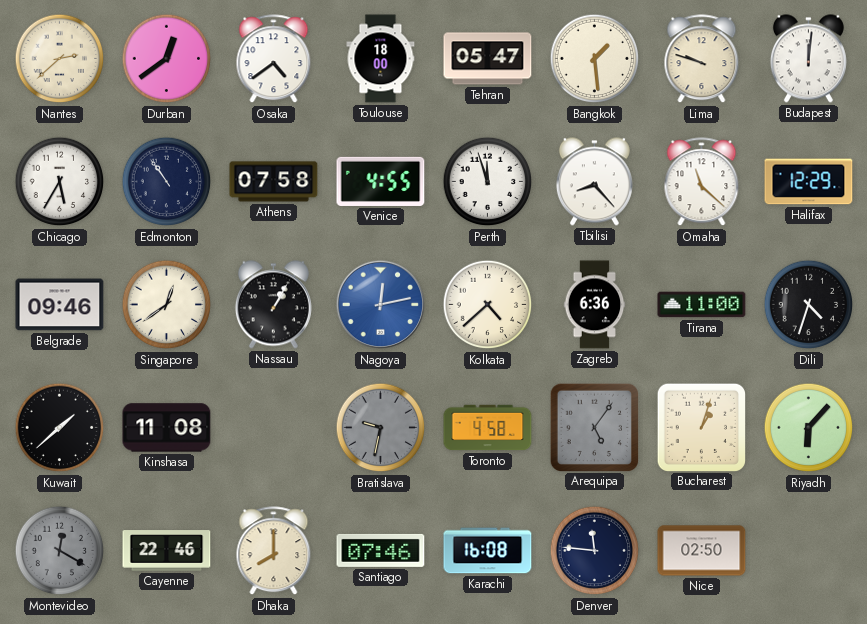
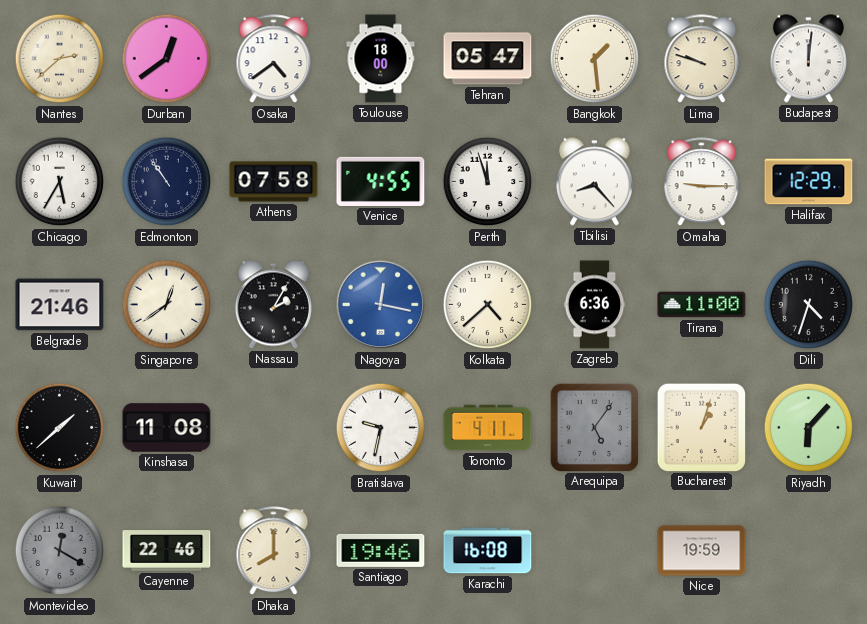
Omaha: 11:22 -> 9:15
Belgrade: 09:46 -> 21:46
Nassau: 1:05 -> 2:05
Nagoya: 12:13 -> 12:17
Bratislava dial: grey -> white
Toronto: 4:58 -> 4:11
Santiago: 07:46 -> 19:46
Denver: 11:46 -> none
Nice: 02:50 -> 19:59
